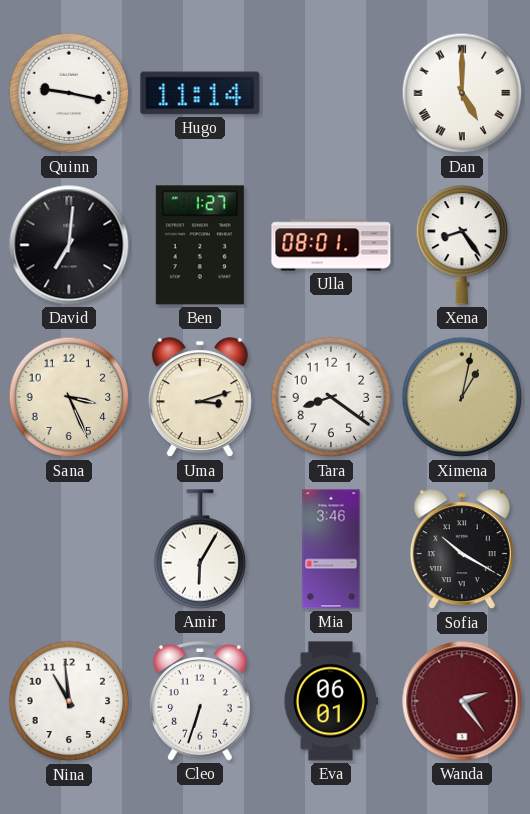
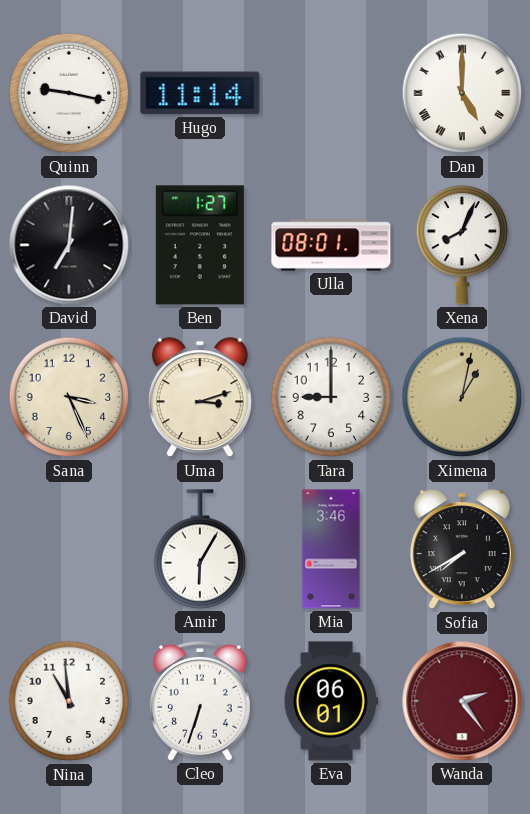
Xena: 8:24 -> 8:04
Tara: 8:21 -> 9:00
Sofia: 10:20 -> 7:40
